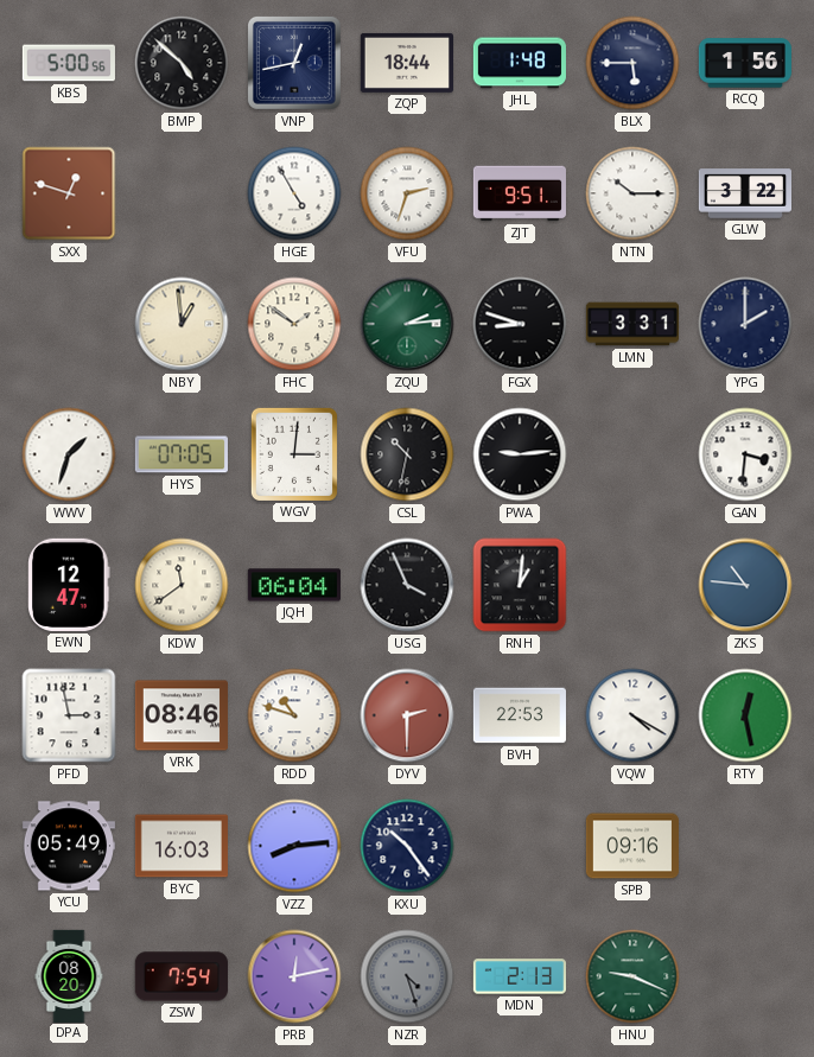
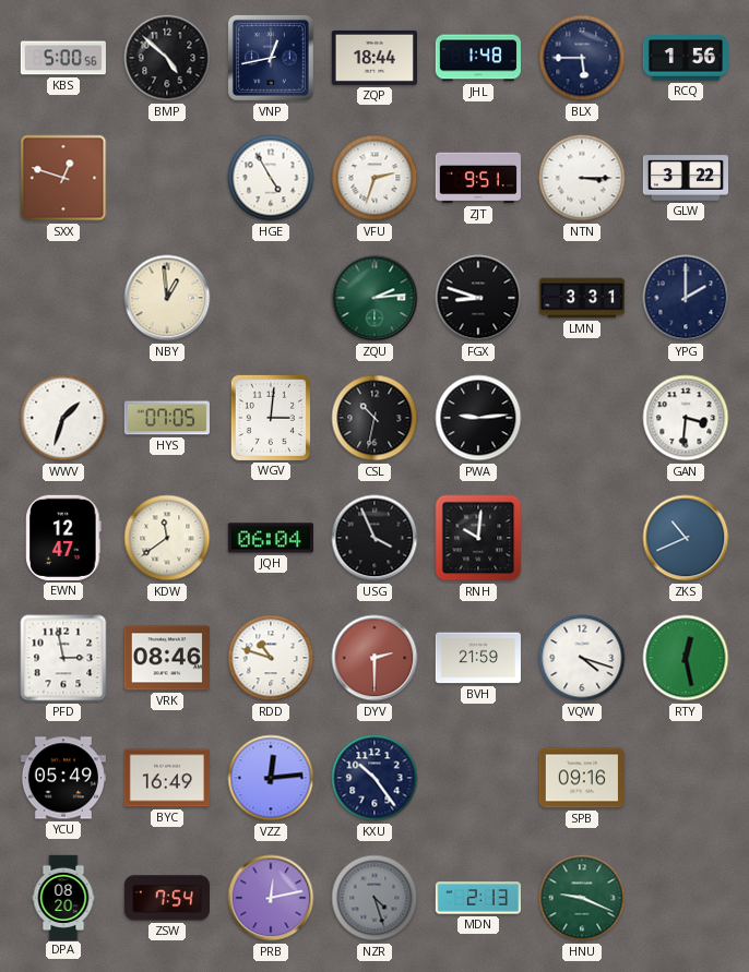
NTN: 10:15 -> 3:15
FHC: 1:51 -> none
RNH: 1:01 -> 10:01
ZKS: 10:46 -> 10:41
BVH: 22:53 -> 21:59
VQW: 4:20 -> 4:18
BYC: 16:03 -> 16:49
VZZ: 8:14 -> 12:14
